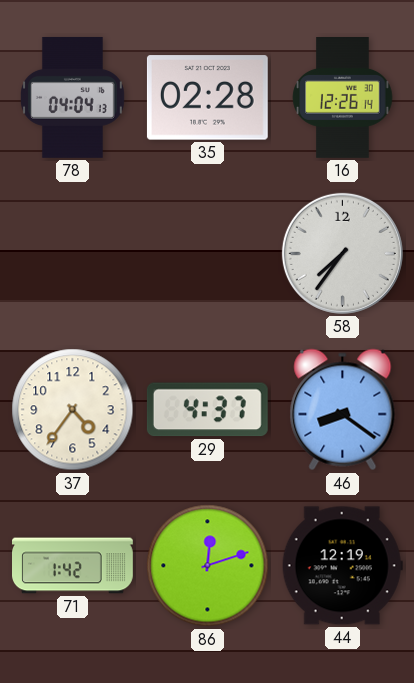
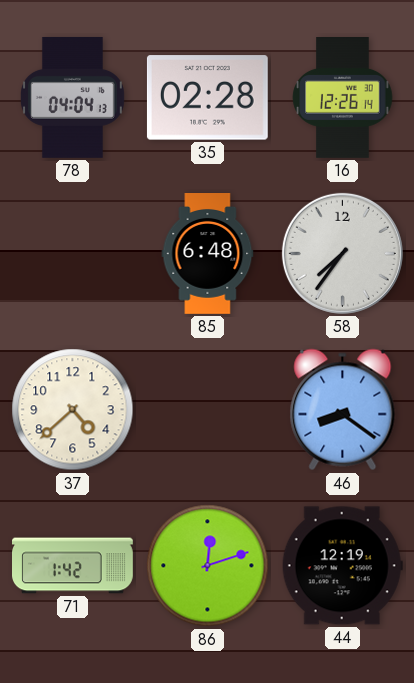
85: none -> 6:48
37: 4:36 -> 4:38
29: 4:37 -> none
